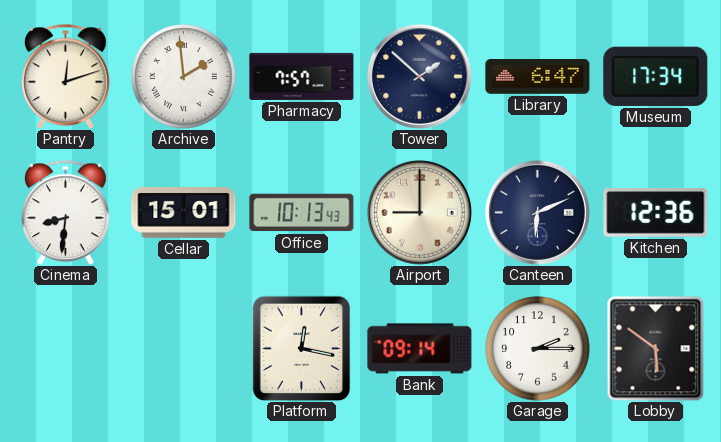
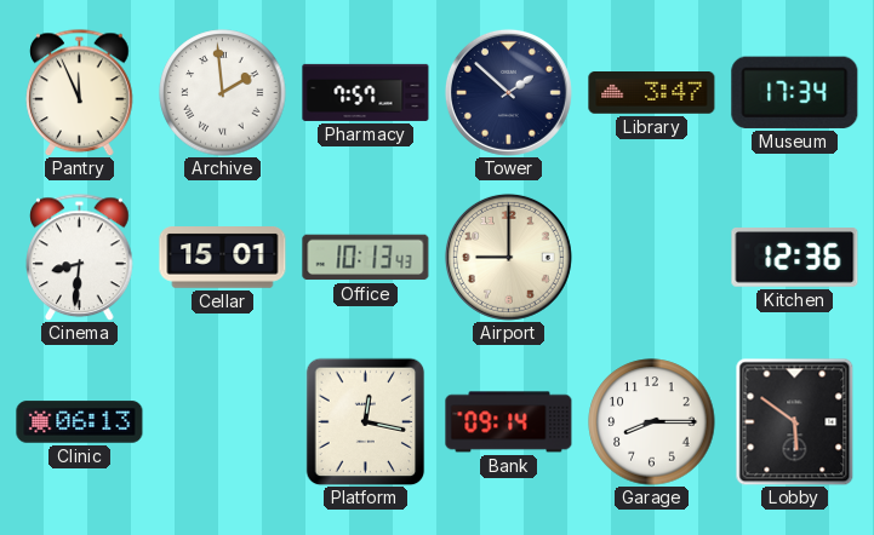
Pantry: 12:12 -> 11:56
Library: 6:47 -> 3:47
Canteen: 6:11 -> none
Clinic: none -> 06:13
Garage: 2:15 -> 8:15
